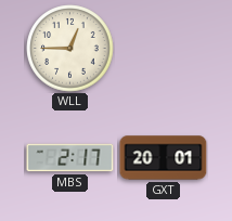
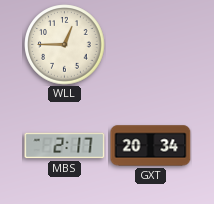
GXT: 20:01 -> 20:34
